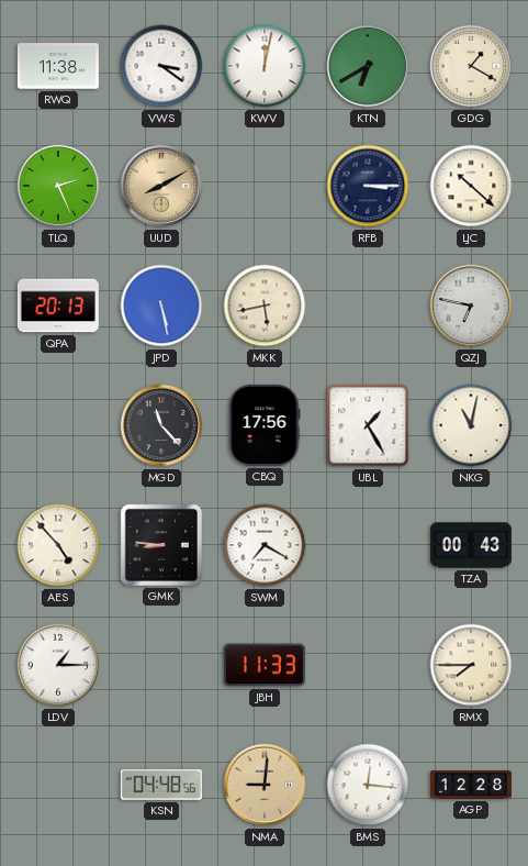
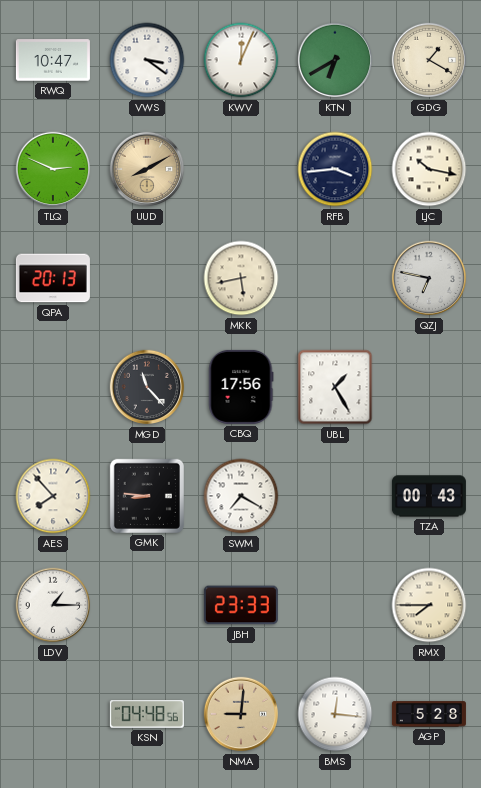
RWQ: 11:38 -> 10:47
KWV: 12:02 -> 12:04
TLQ: 2:26 -> 2:49
RFB: 3:15 -> 3:44
LJC: 10:22 -> 10:17
JPD: 5:28 -> none
NKG: 11:02 -> none
AES: 4:53 -> 7:53
JBH: 11:33 -> 23:33
AGP: 12:28 -> 5:28
